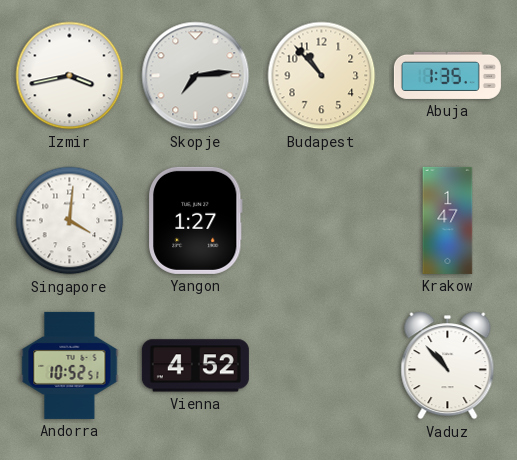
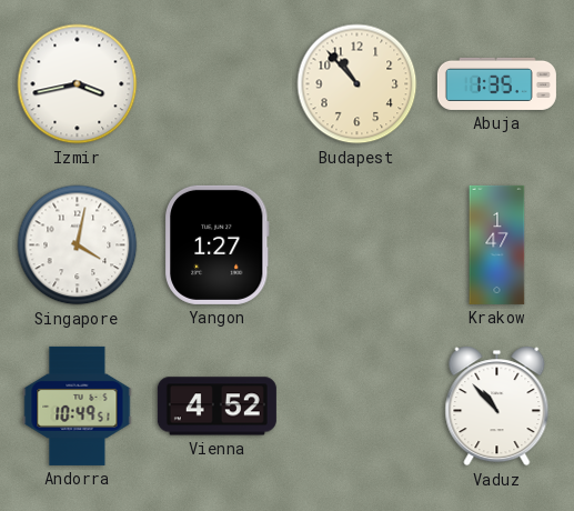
Skopje: 7:14 -> none
Singapore: 4:01 -> 4:02
Andorra: 10:52 -> 10:49
